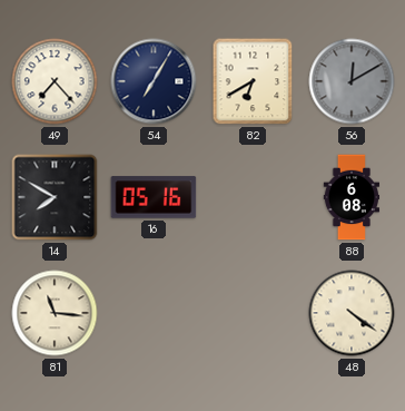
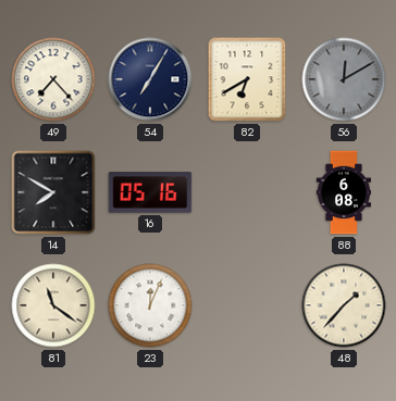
81: 11:16 -> 11:21
23: none -> 12:04
48: 4:21 -> 1:37
